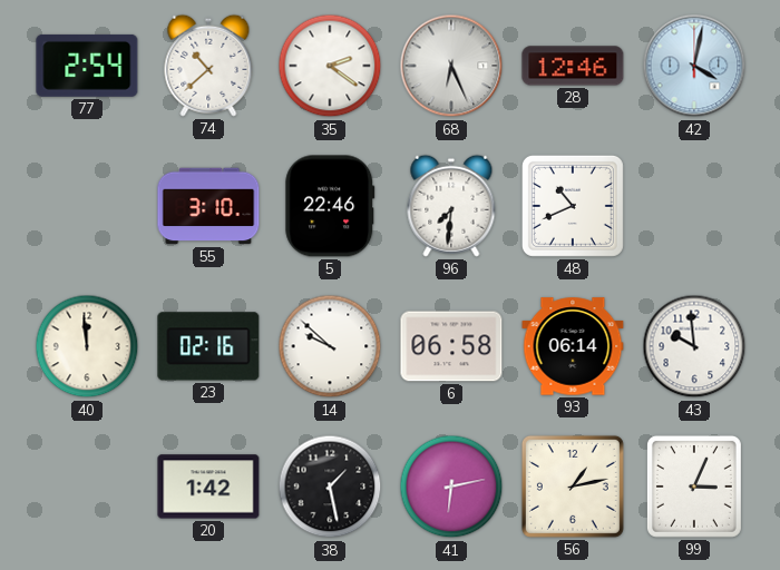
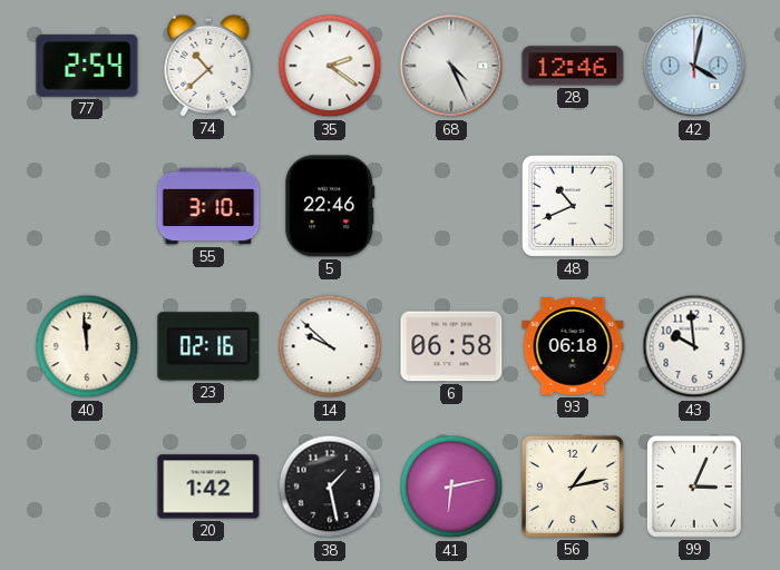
68: 6:26 -> 4:26
96: 7:31 -> none
93: 06:14 -> 06:18
